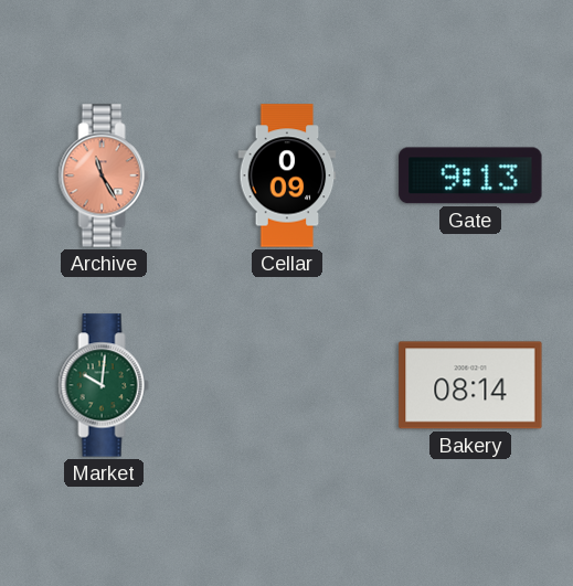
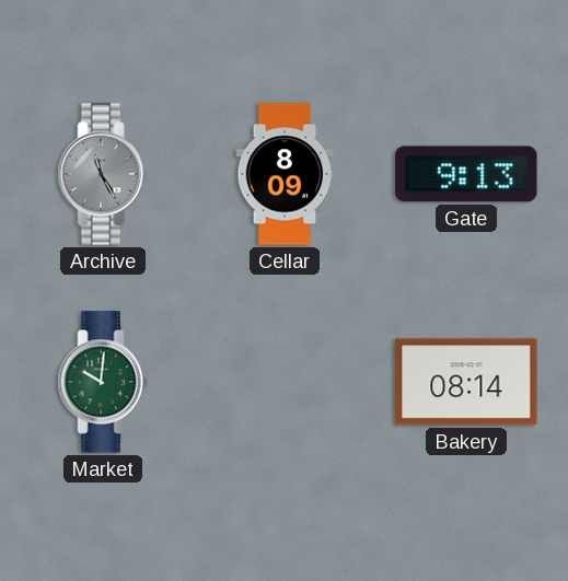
Archive dial: salmon -> grey
Cellar: 0:09 -> 8:09
